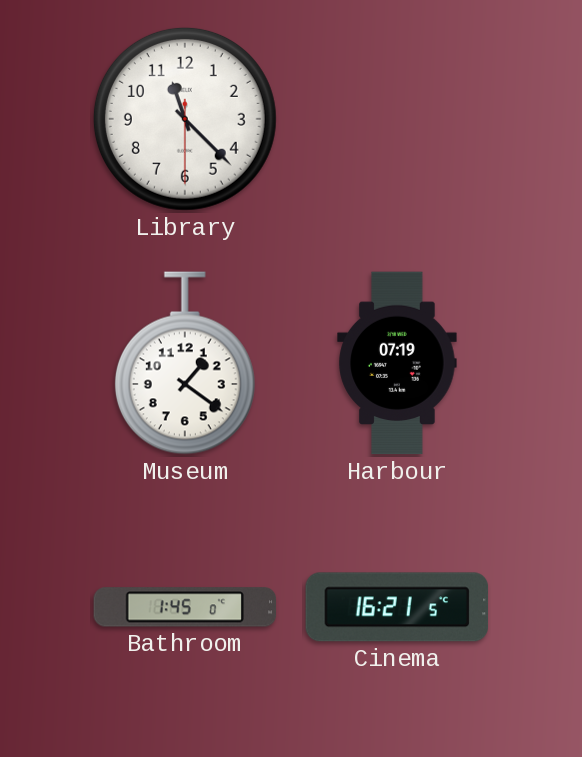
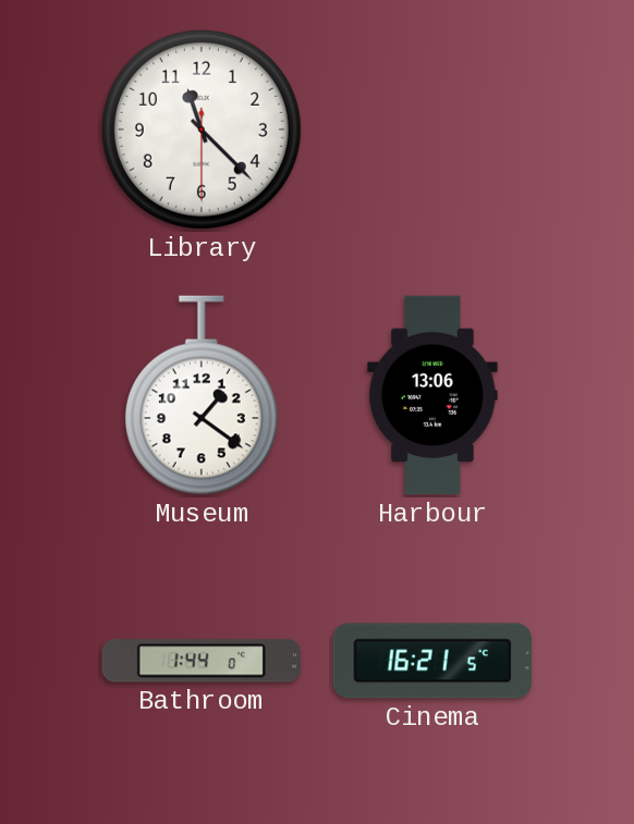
Harbour: 07:19 -> 13:06
Bathroom: 1:45 -> 1:44
